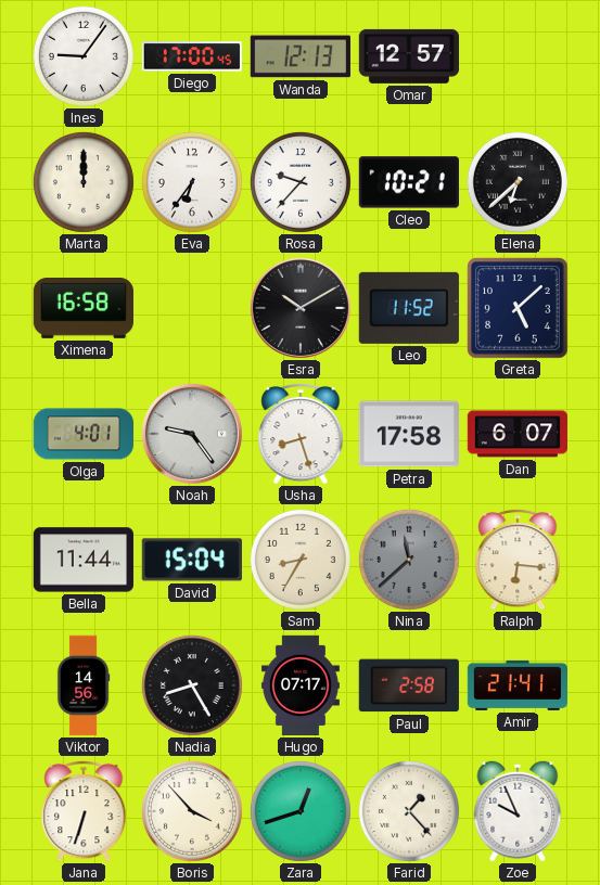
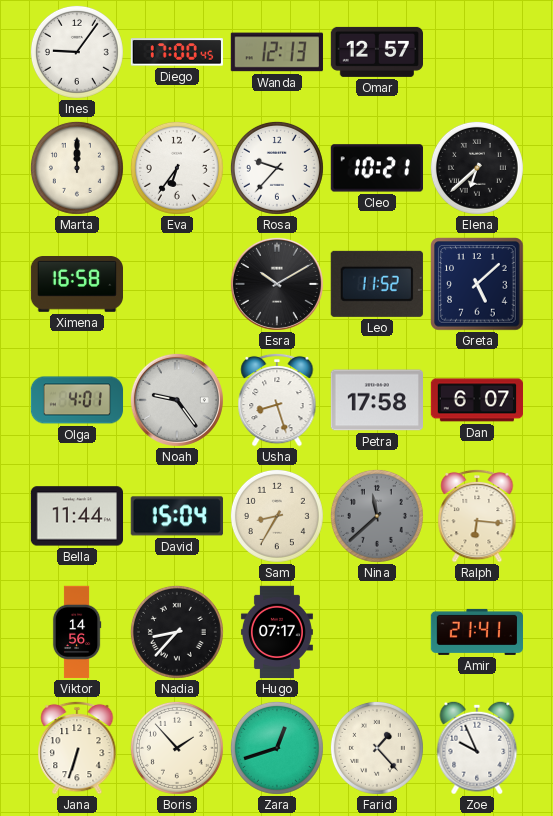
Nadia: 8:25 -> 8:37
Paul: 2:58 -> none
Boris: 3:53 -> 1:53
